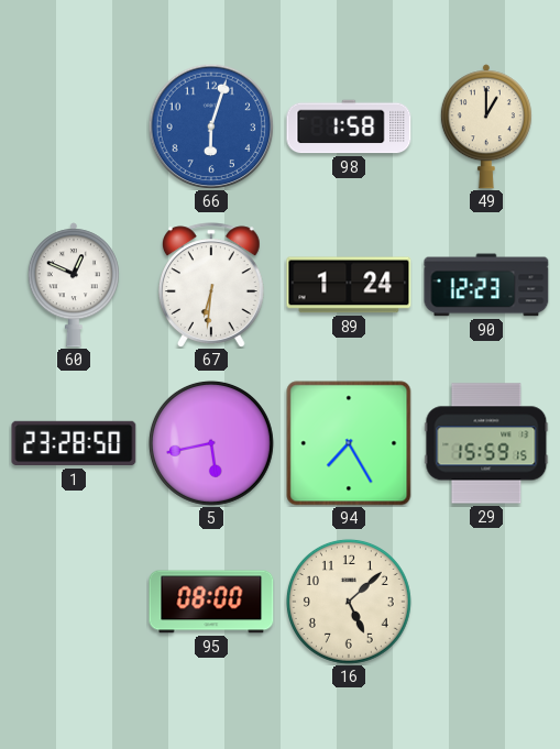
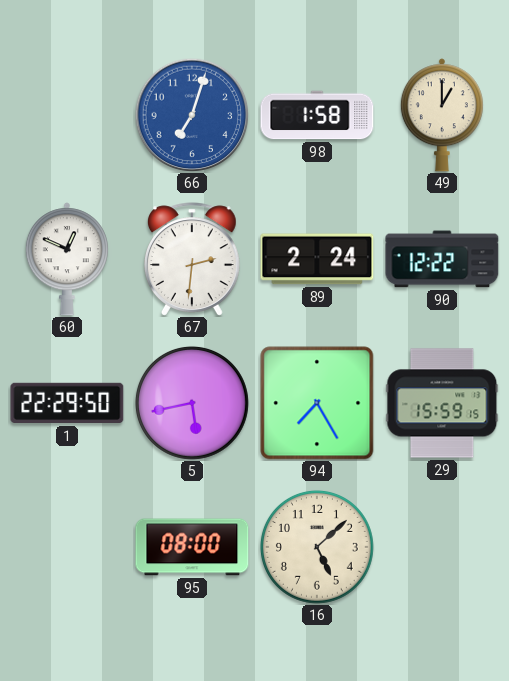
66: 6:03 -> 7:03
67: 6:31 -> 2:31
89: 1:24 -> 2:24
90: 12:23 -> 12:22
1: 23:28 -> 22:29
